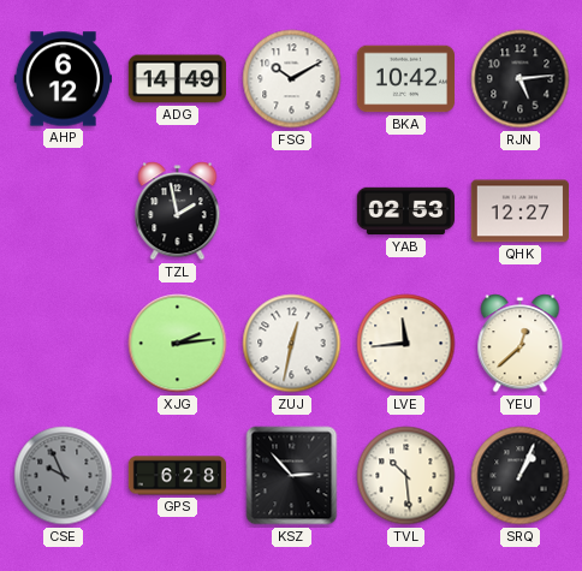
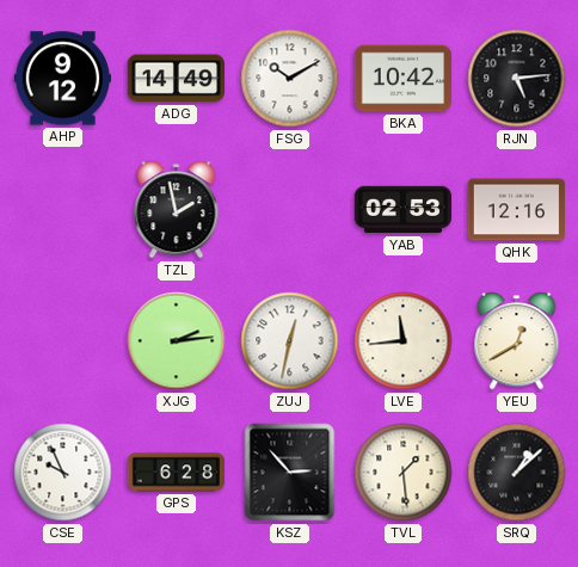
AHP: 6:12 -> 9:12
QHK: 12:27 -> 12:16
YEU: 12:38 -> 12:40
CSE dial: grey -> white
TVL: 10:29 -> 1:29
SRQ: 1:04 -> 1:08
